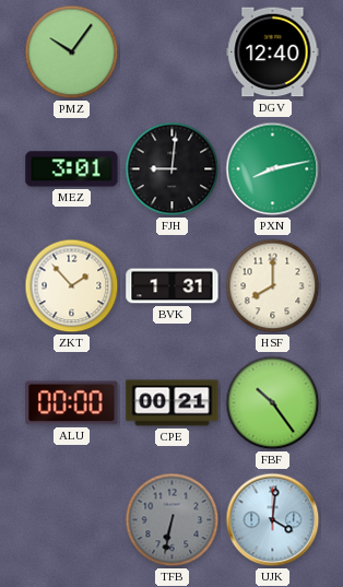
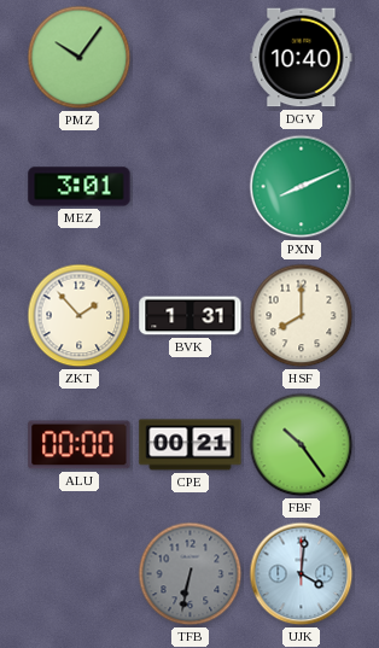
DGV: 12:40 -> 10:40
FJH: 9:01 -> none
PXN: 8:13 -> 8:11
